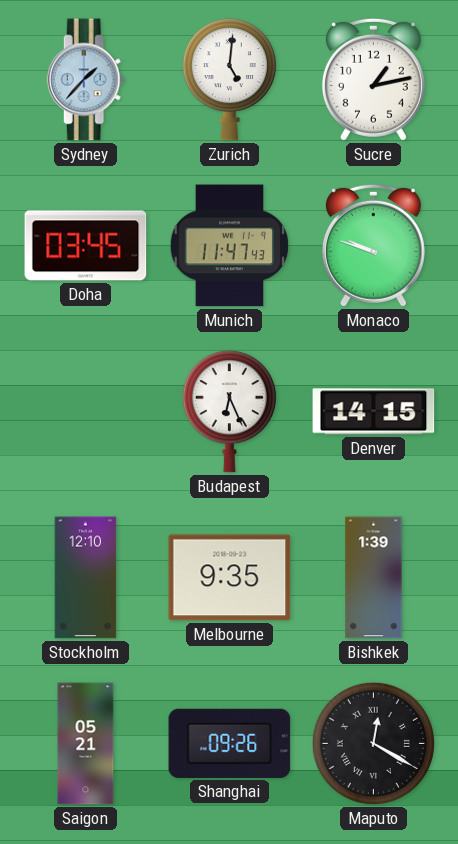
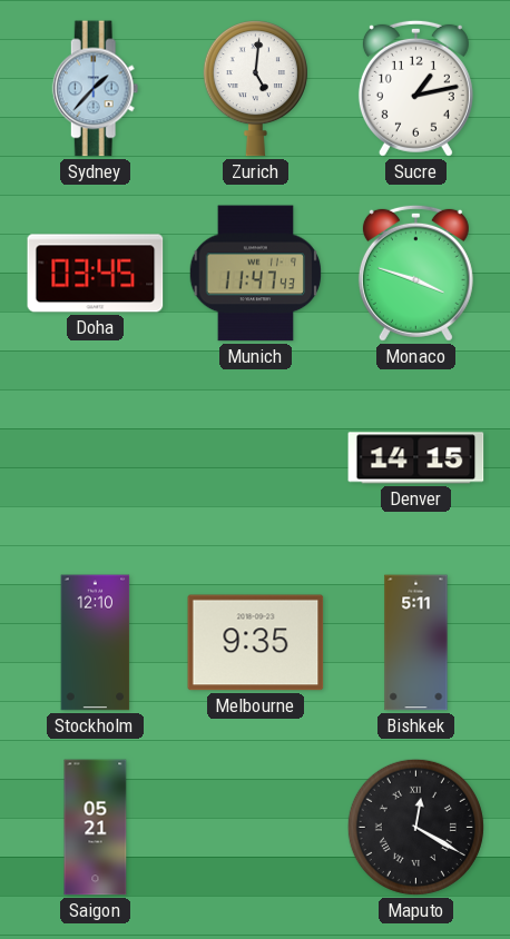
Monaco: 9:48 -> 3:48
Budapest: 6:26 -> none
Bishkek: 1:39 -> 5:11
Shanghai: 09:26 -> none
